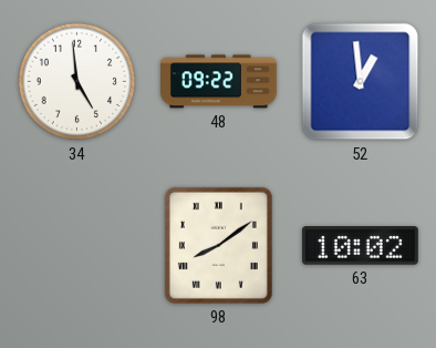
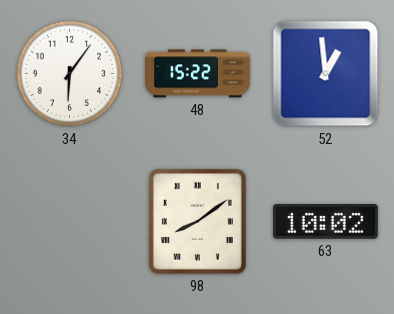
34: 4:59 -> 6:06
48: 09:22 -> 15:22
